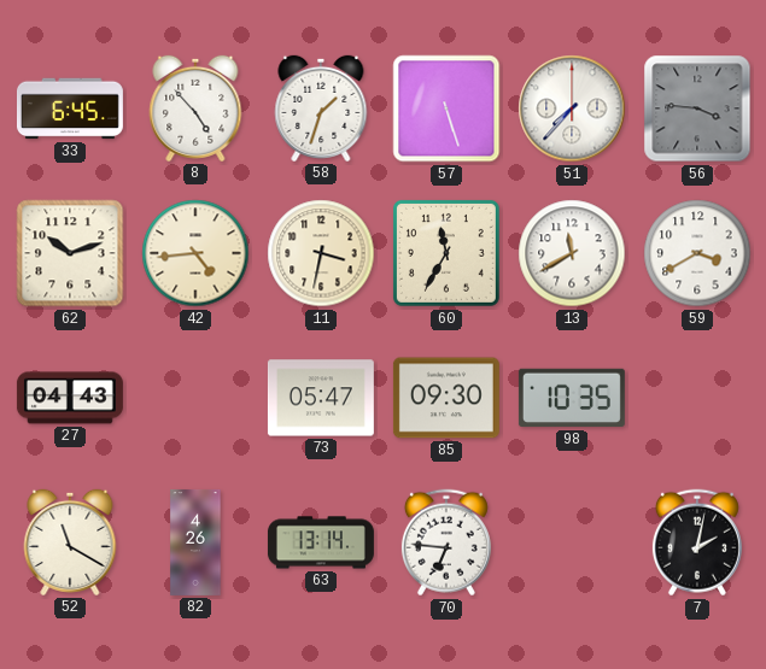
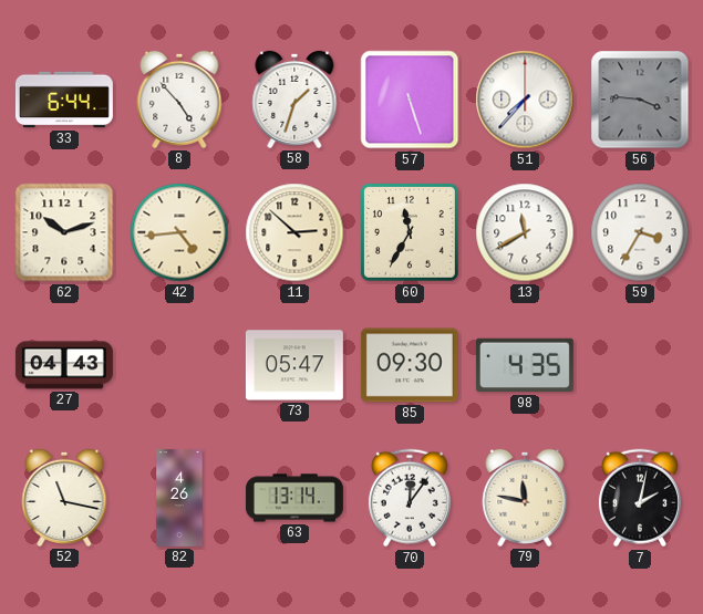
33: 6:45 -> 6:44
11: 3:32 -> 2:52
59: 3:40 -> 3:35
98: 10:35 -> 4:35
52: 11:20 -> 11:17
70: 6:46 -> 12:06
79: none -> 11:47
